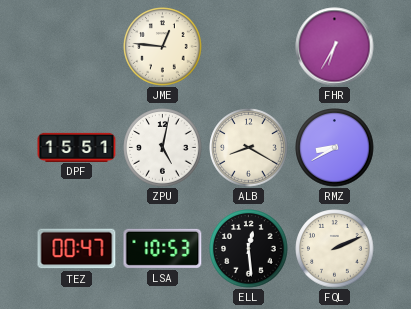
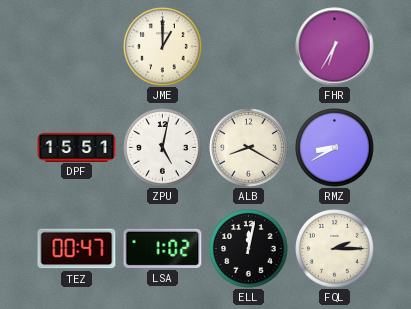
JME: 12:46 -> 1:00
LSA: 10:53 -> 1:02
ELL: 12:29 -> 12:02
FQL: 2:11 -> 2:15
